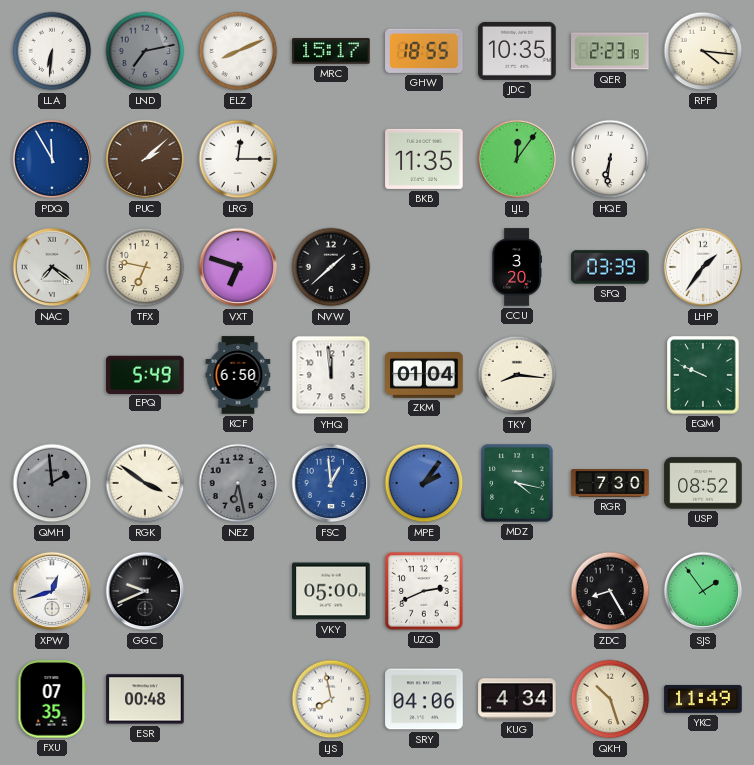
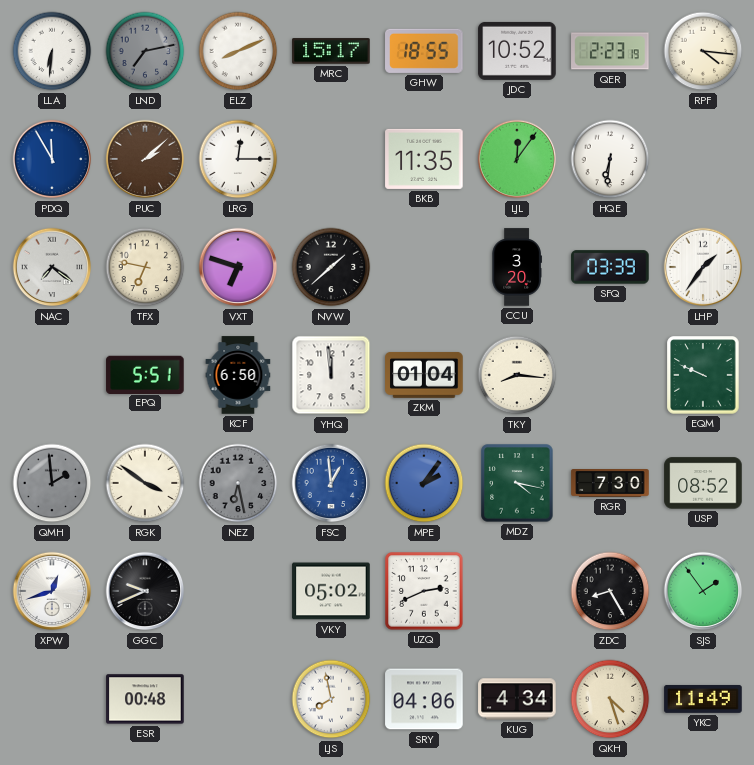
JDC: 10:35 -> 10:52
EPQ: 5:49 -> 5:51
VKY: 05:00 -> 05:02
FXU: 07:35 -> none
QKH: 10:27 -> 4:27
